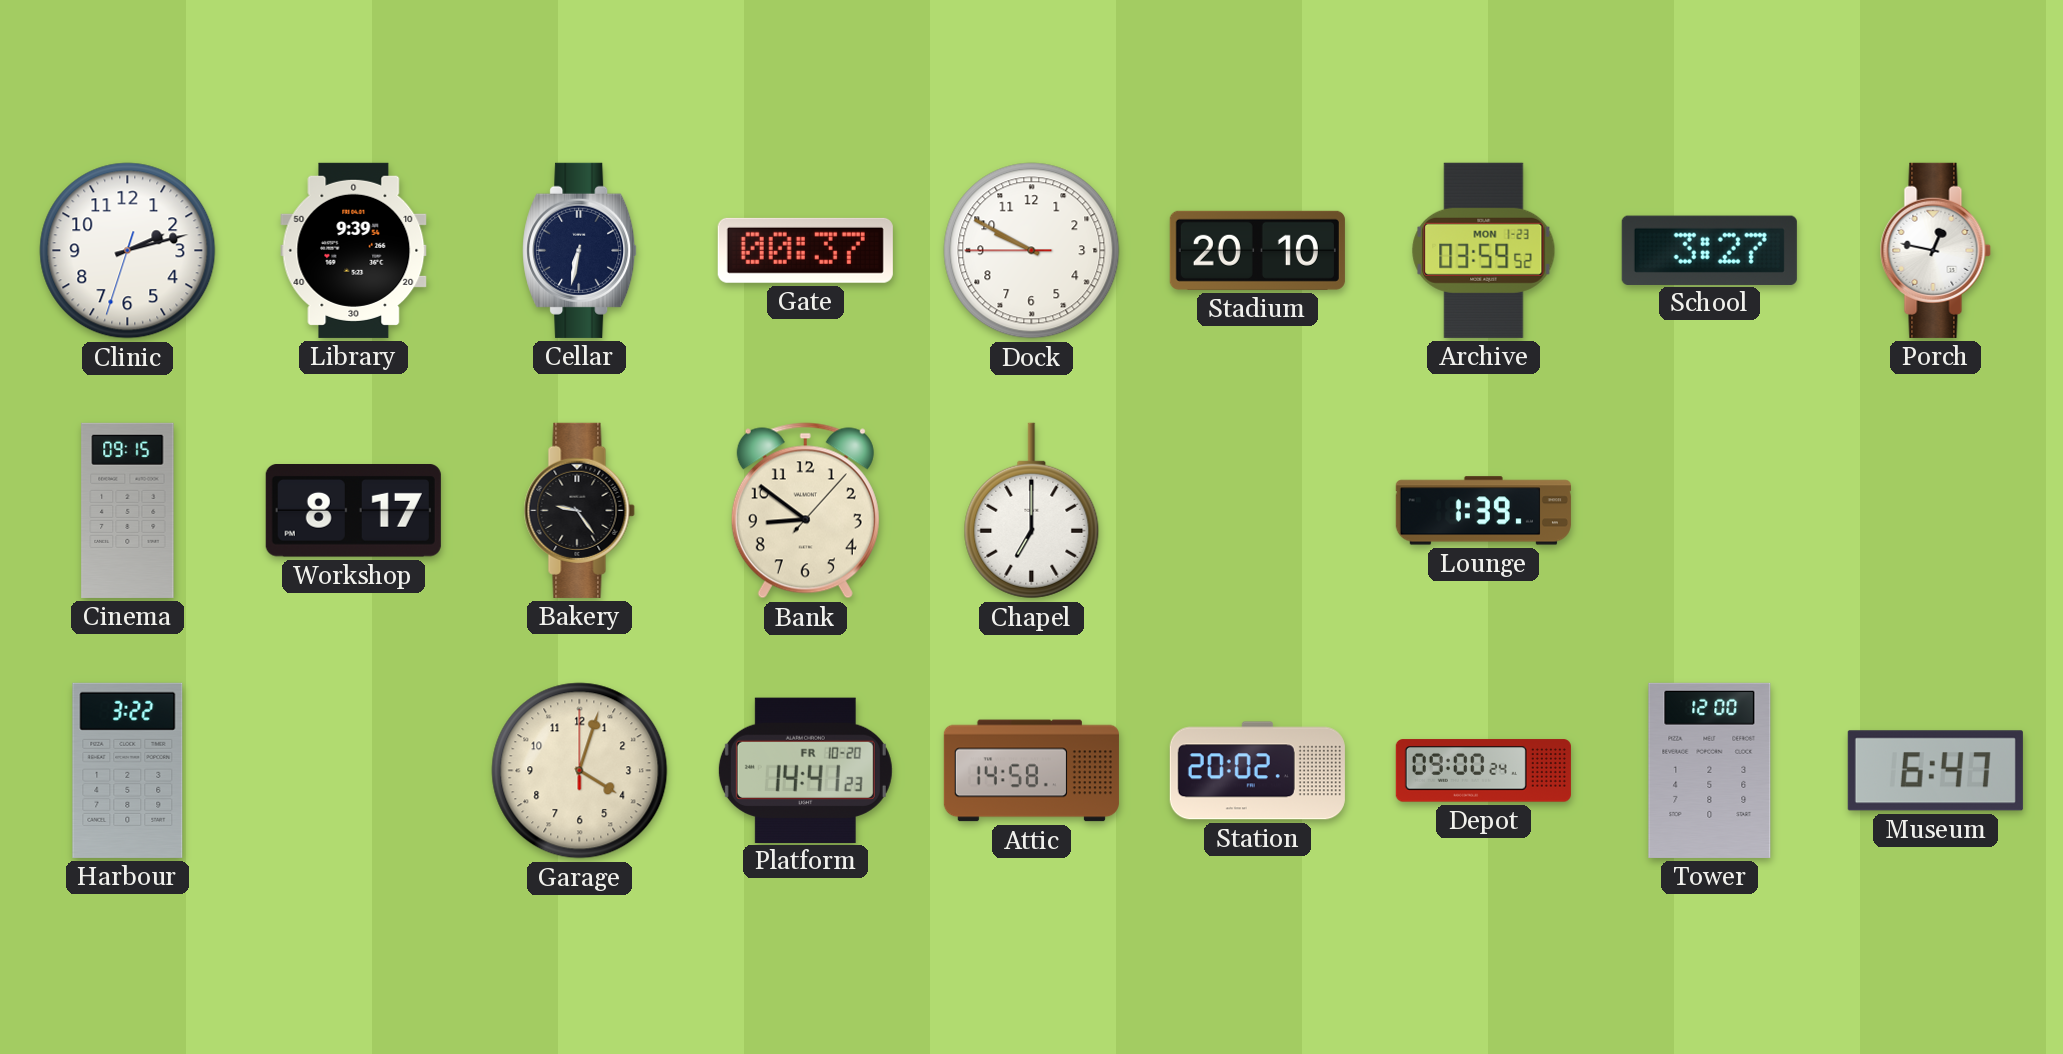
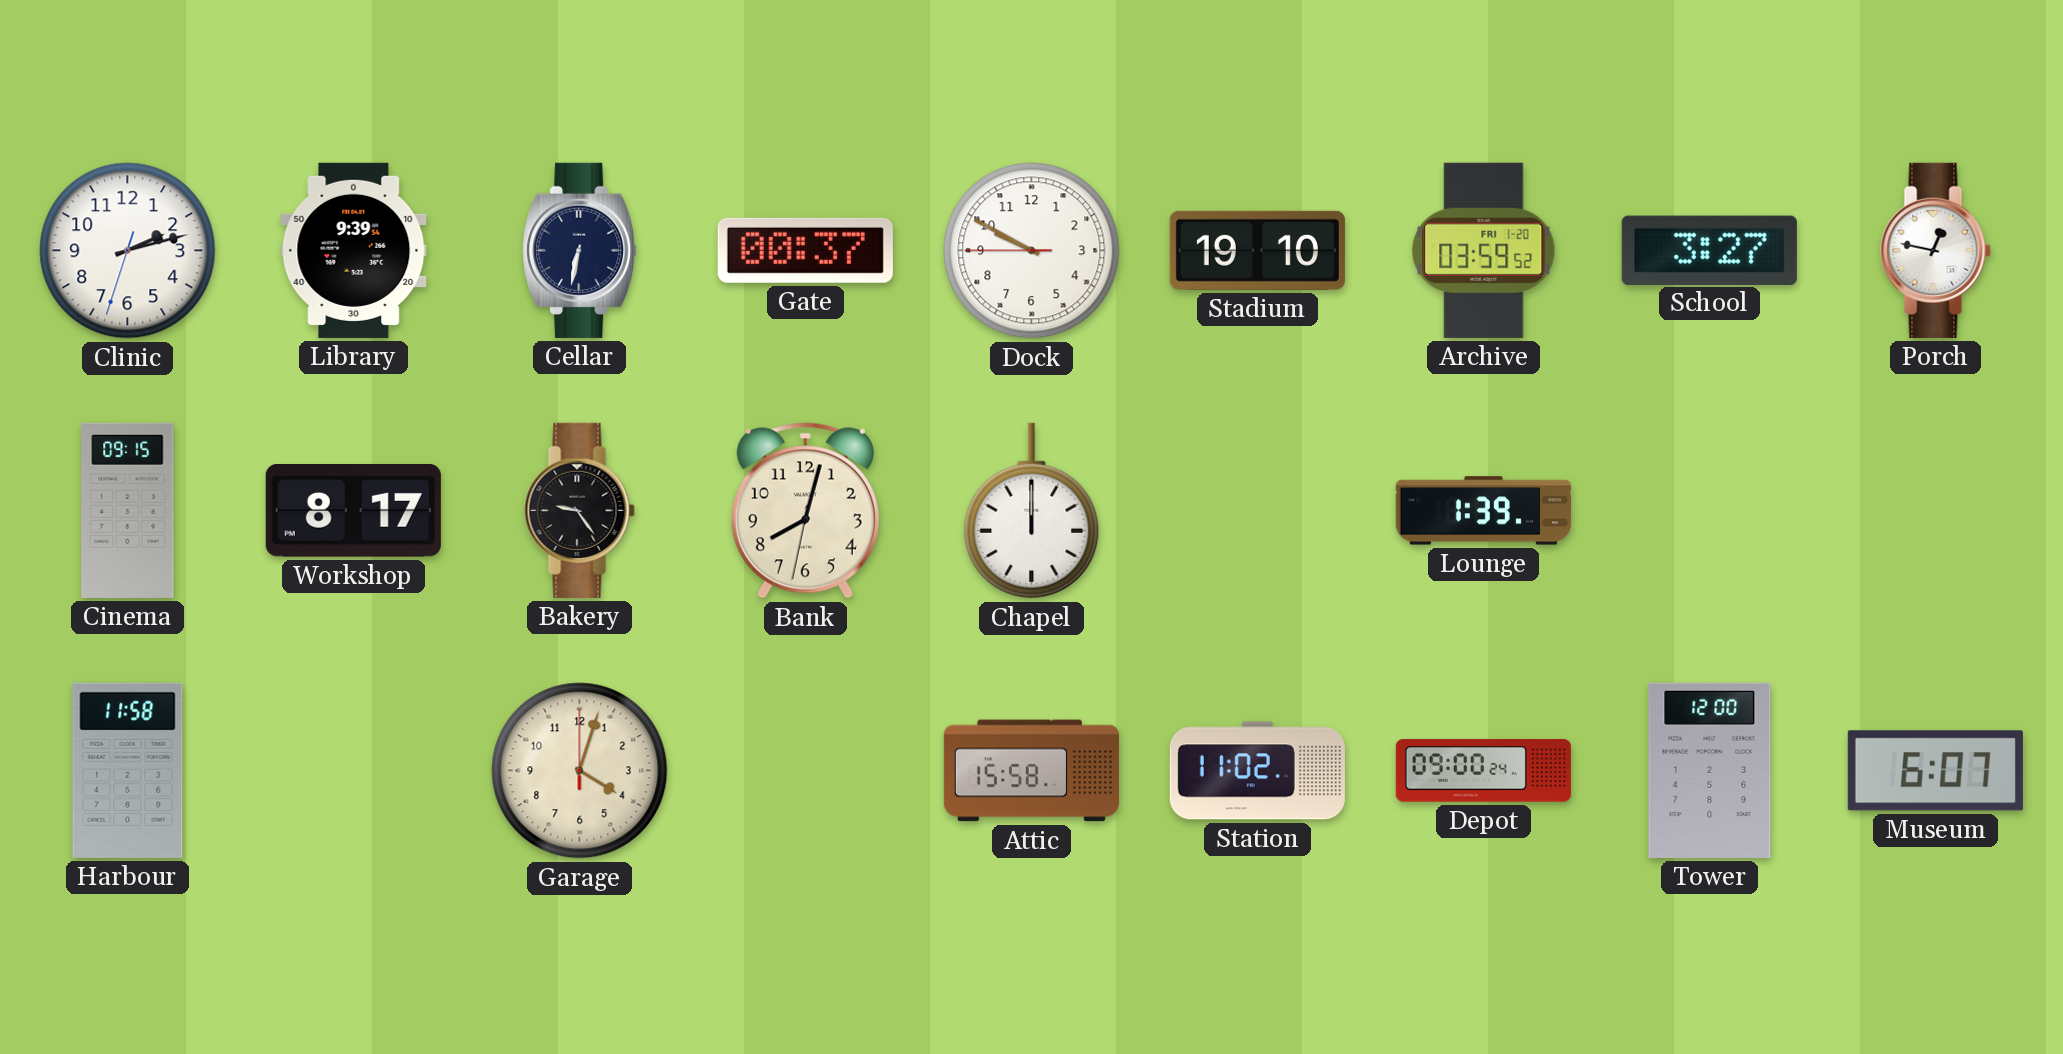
Stadium: 20:10 -> 19:10
Archive date: MON 1-23 -> FRI 1-20
Bank: 8:51 -> 8:02
Chapel: 7:00 -> 12:00
Harbour: 3:22 -> 11:58
Platform: 14:41 -> none
Attic: 14:58 -> 15:58
Station: 20:02 -> 11:02
Museum: 6:47 -> 6:07
